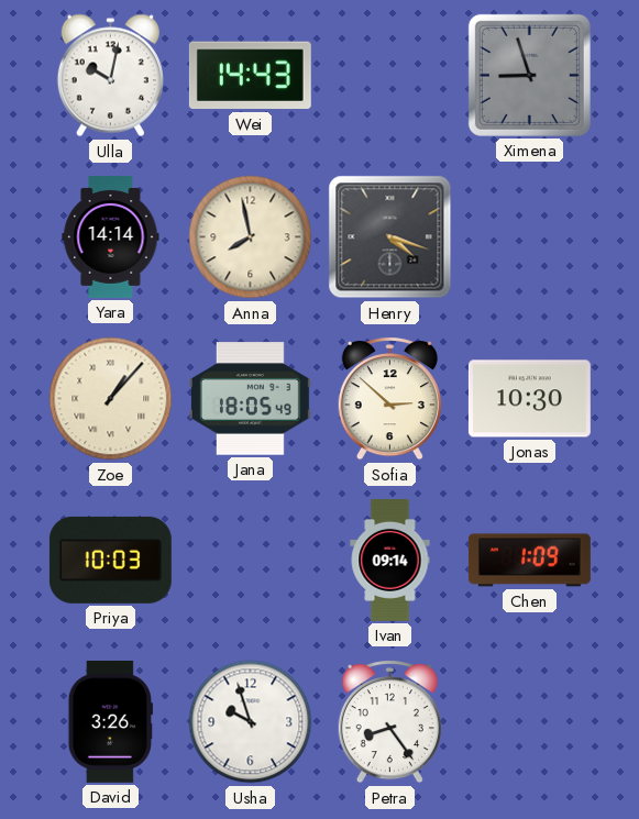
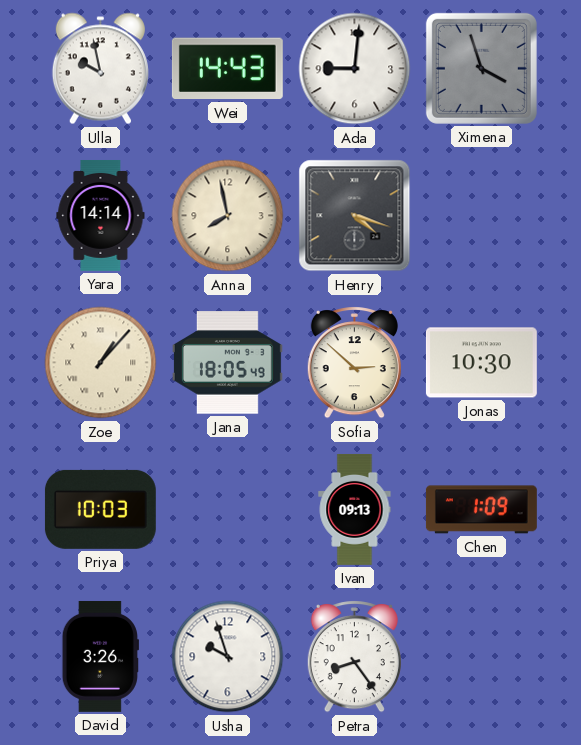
Ulla: 10:02 -> 9:58
Ada: none -> 9:01
Ximena: 8:57 -> 3:57
Ivan: 09:14 -> 09:13
